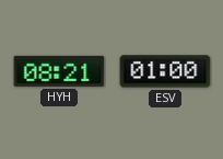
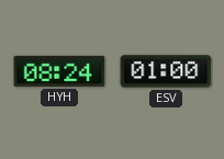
HYH: 08:21 -> 08:24
